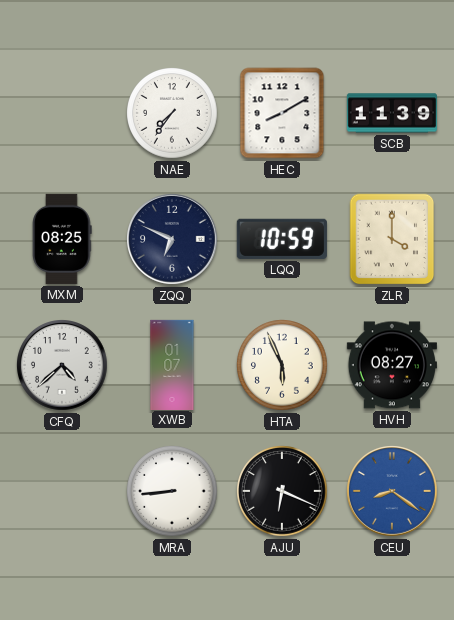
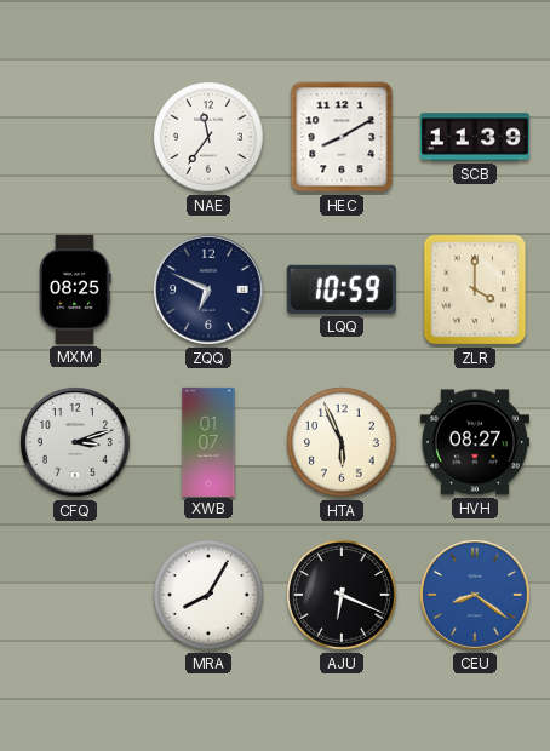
NAE: 7:36 -> 11:36
CFQ: 4:38 -> 3:12
MRA: 8:44 -> 8:05
